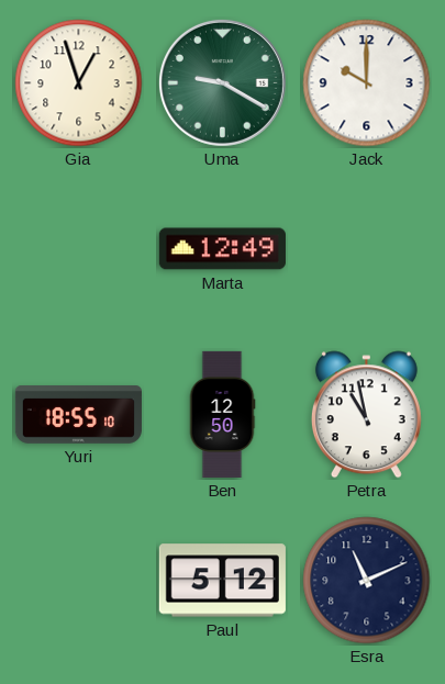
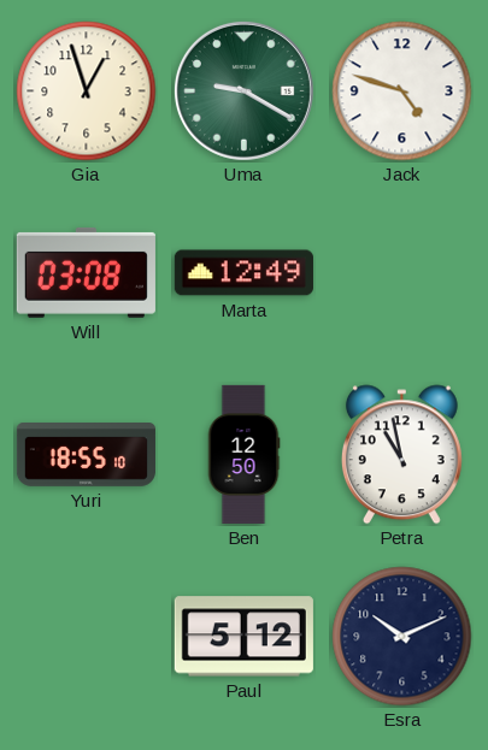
Jack: 10:00 -> 4:48
Will: none -> 03:08
Esra: 11:11 -> 10:11
